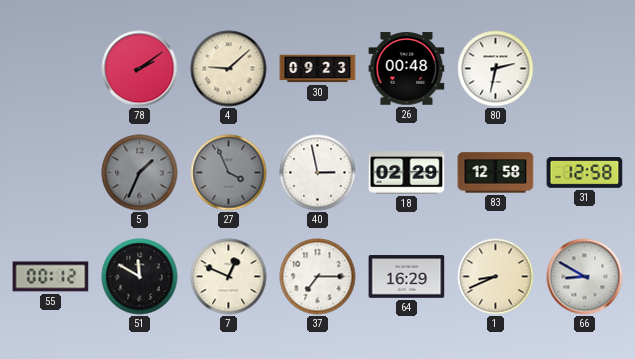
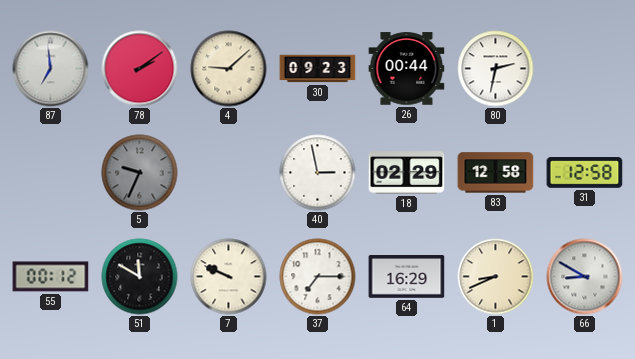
87: none -> 6:59
26: 00:48 -> 00:44
5: 1:34 -> 9:34
27: 3:56 -> none
7: 12:49 -> 9:49
